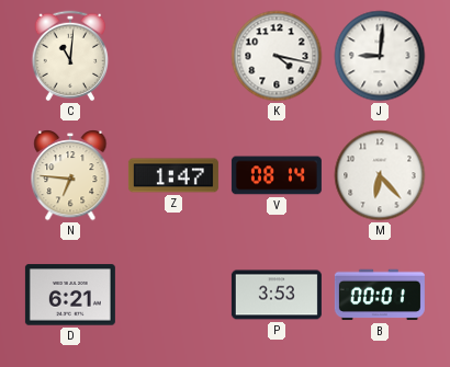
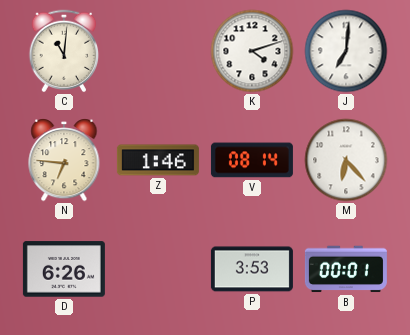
K: 4:17 -> 4:12
J: 9:01 -> 7:01
Z: 1:47 -> 1:46
D: 6:21 -> 6:26
